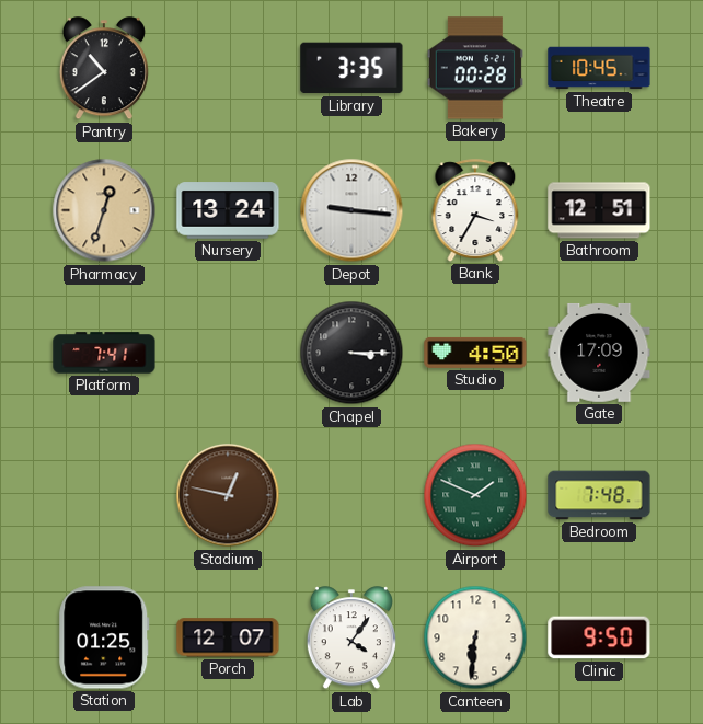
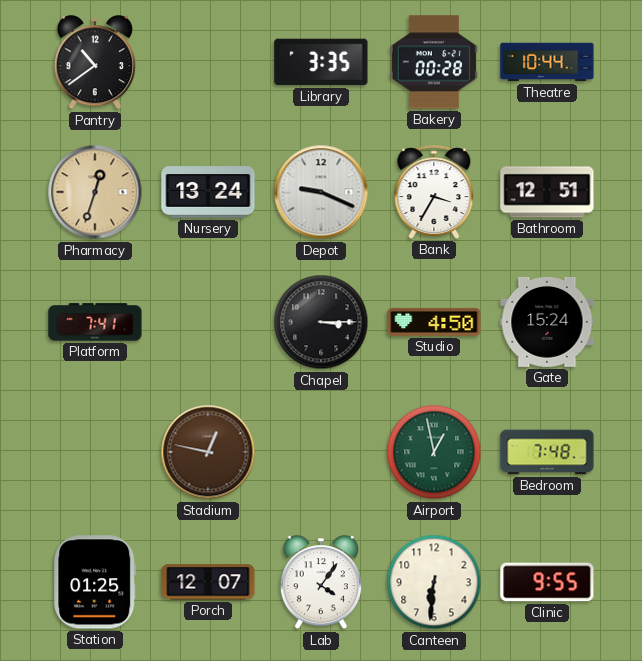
Theatre: 10:45 -> 10:44
Depot: 9:16 -> 9:19
Gate: 17:09 -> 15:24
Airport: 1:49 -> 12:58
Clinic: 9:50 -> 9:55
